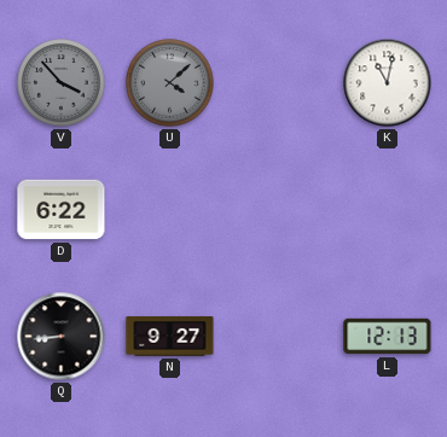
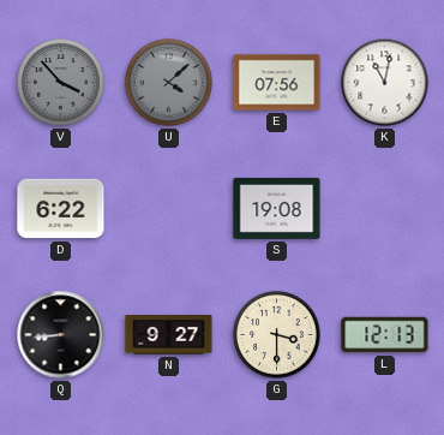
E: none -> 07:56
S: none -> 19:08
G: none -> 3:30
